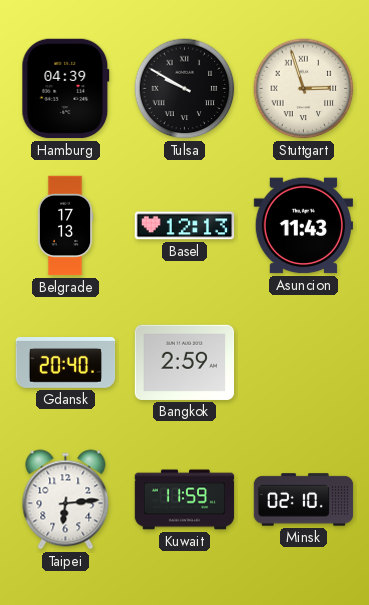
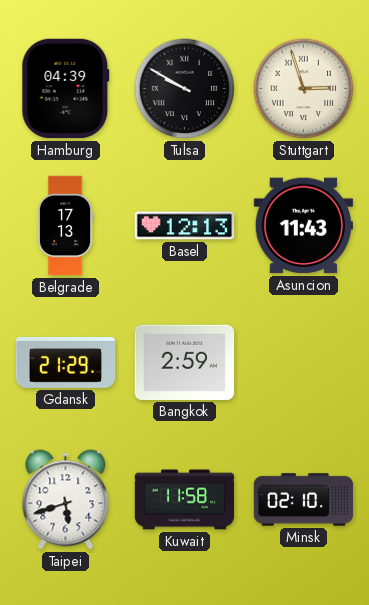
Gdansk: 20:40 -> 21:29
Taipei: 6:14 -> 5:42
Kuwait: 11:59 -> 11:58
